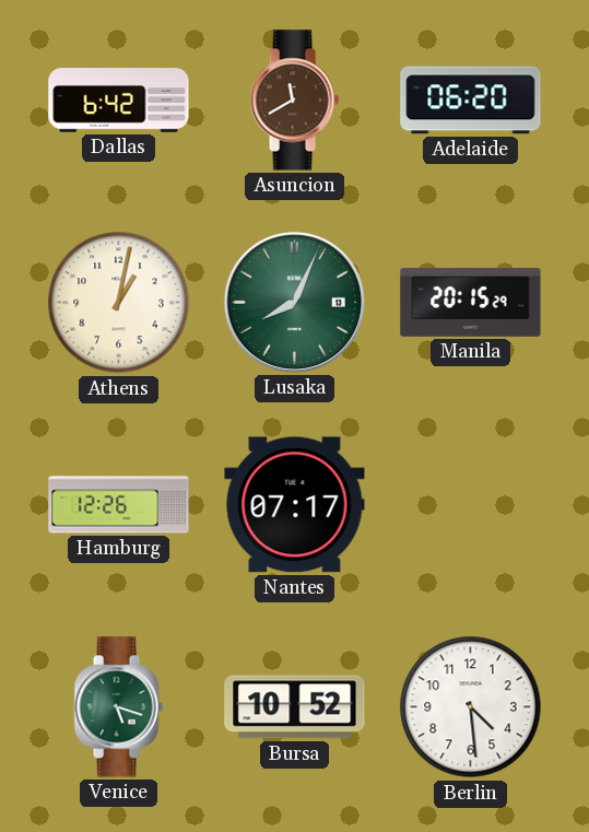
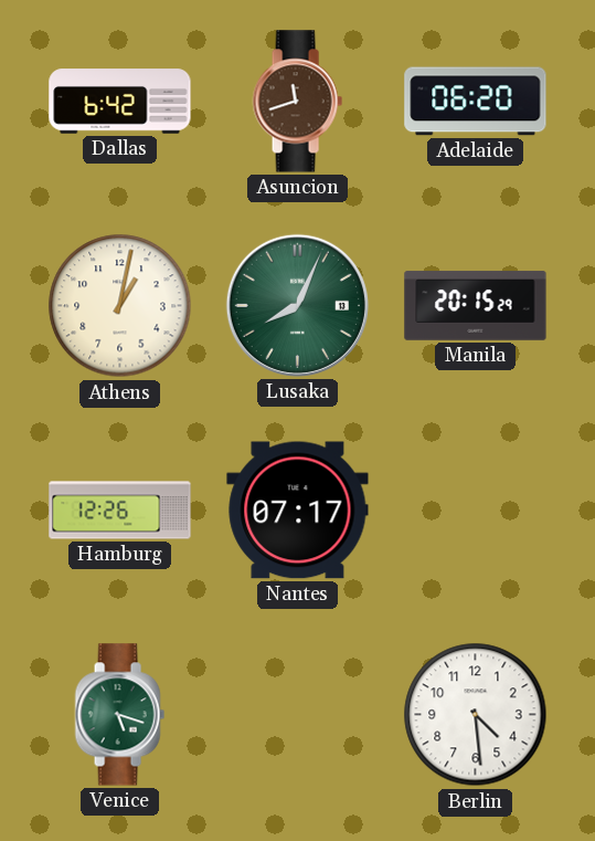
Asuncion: 11:40 -> 11:42
Bursa: 10:52 -> none
